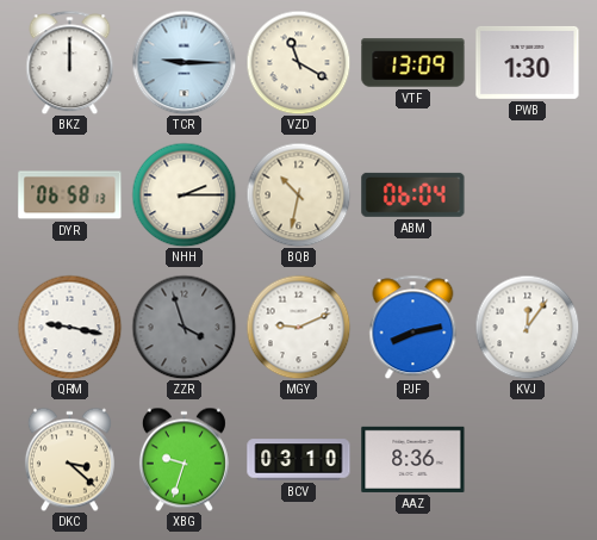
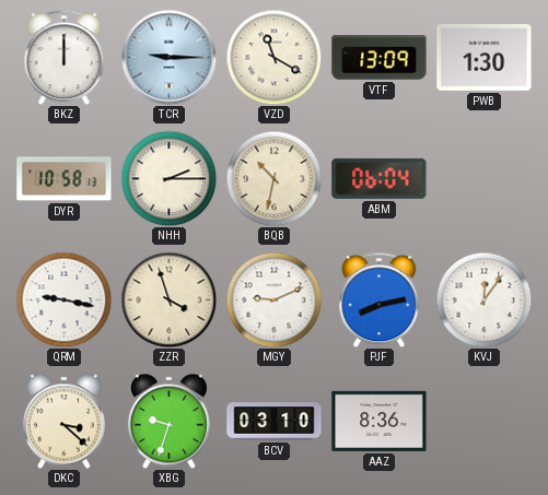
DYR: 06:58 -> 10:58
ZZR dial: grey -> cream
